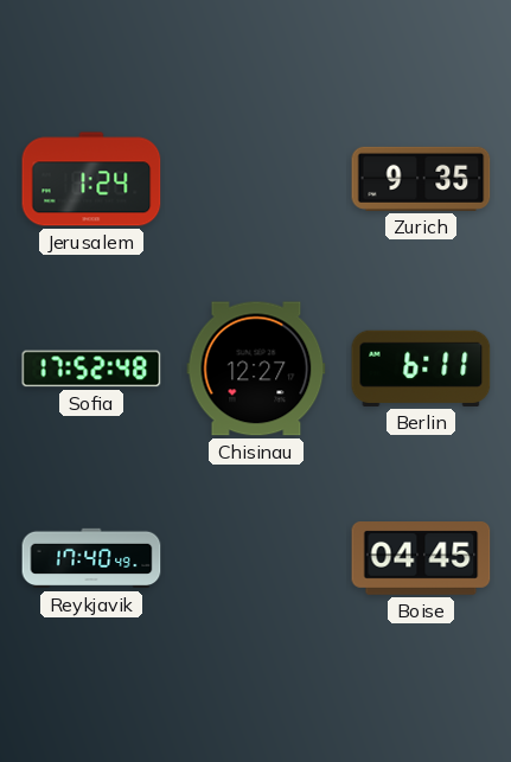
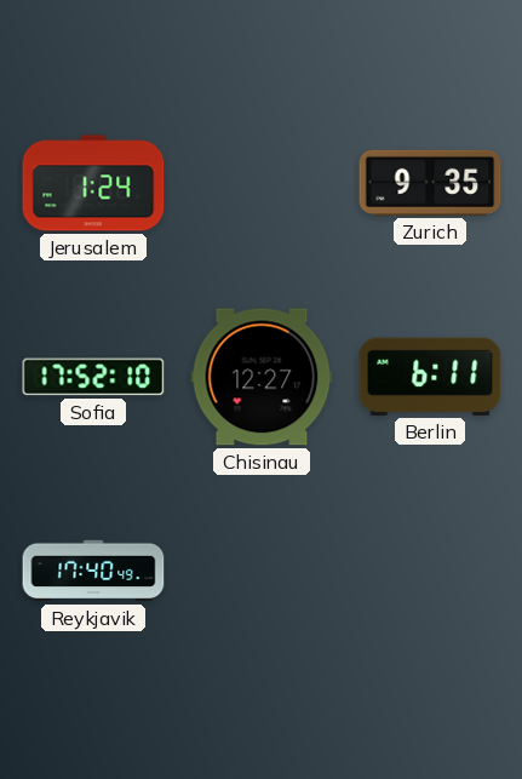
Sofia: 17:52:48 -> 17:52:10
Boise: 04:45 -> none
